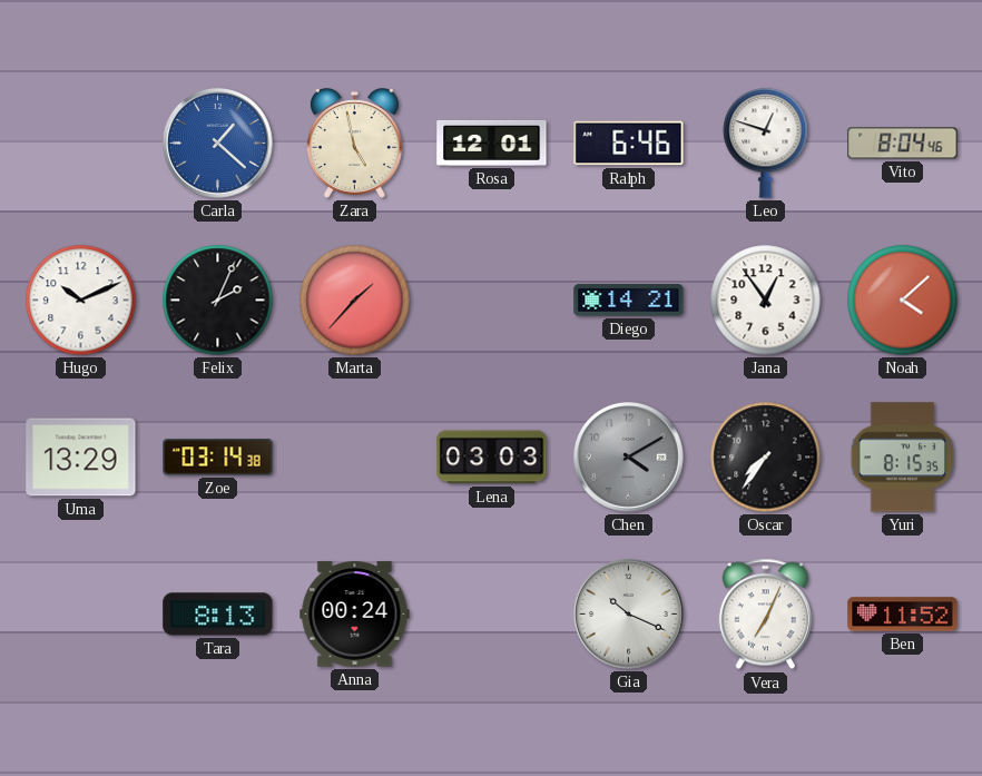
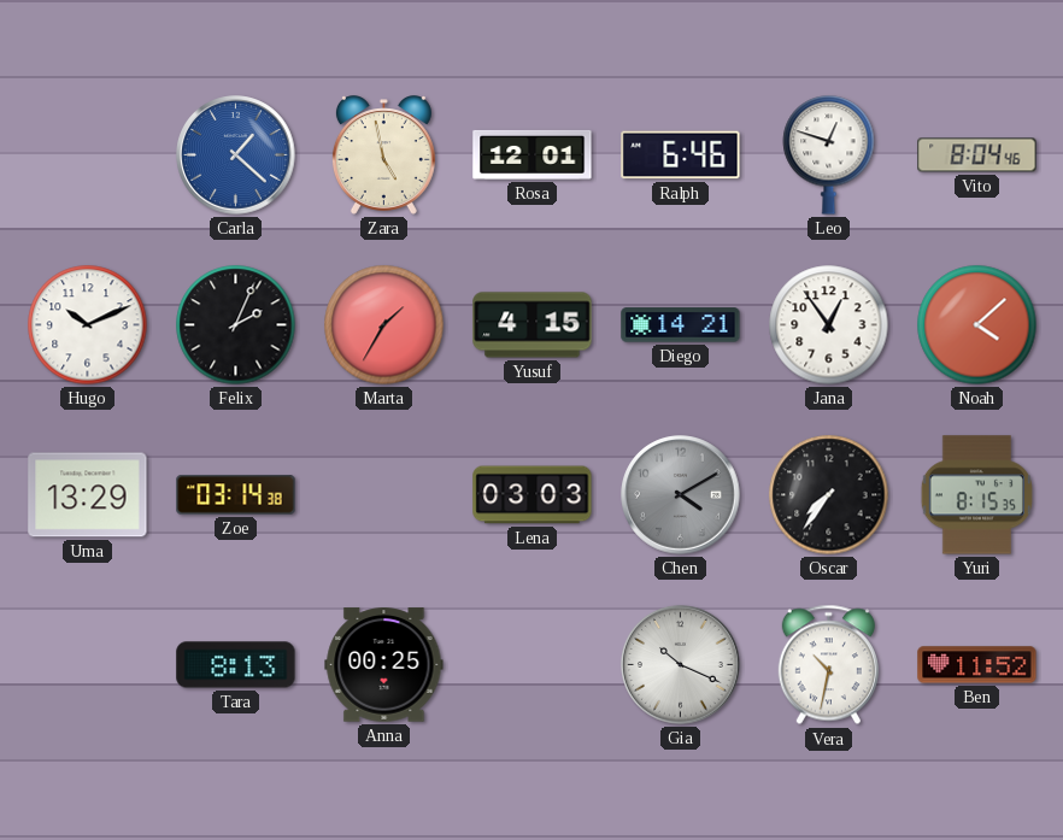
Marta: 1:37 -> 1:35
Yusuf: none -> 4:15
Anna: 00:24 -> 00:25
Vera: 7:04 -> 10:32
